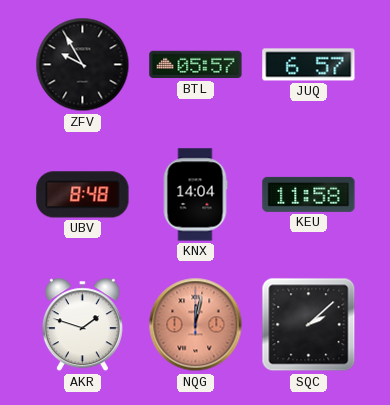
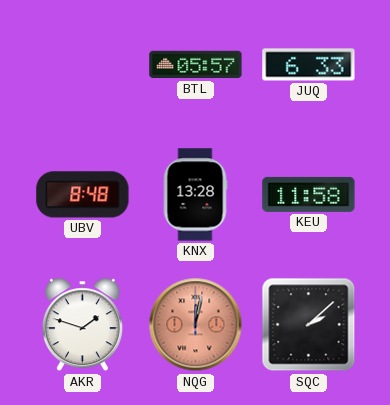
ZFV: 9:55 -> none
JUQ: 6:57 -> 6:33
KNX: 14:04 -> 13:28
